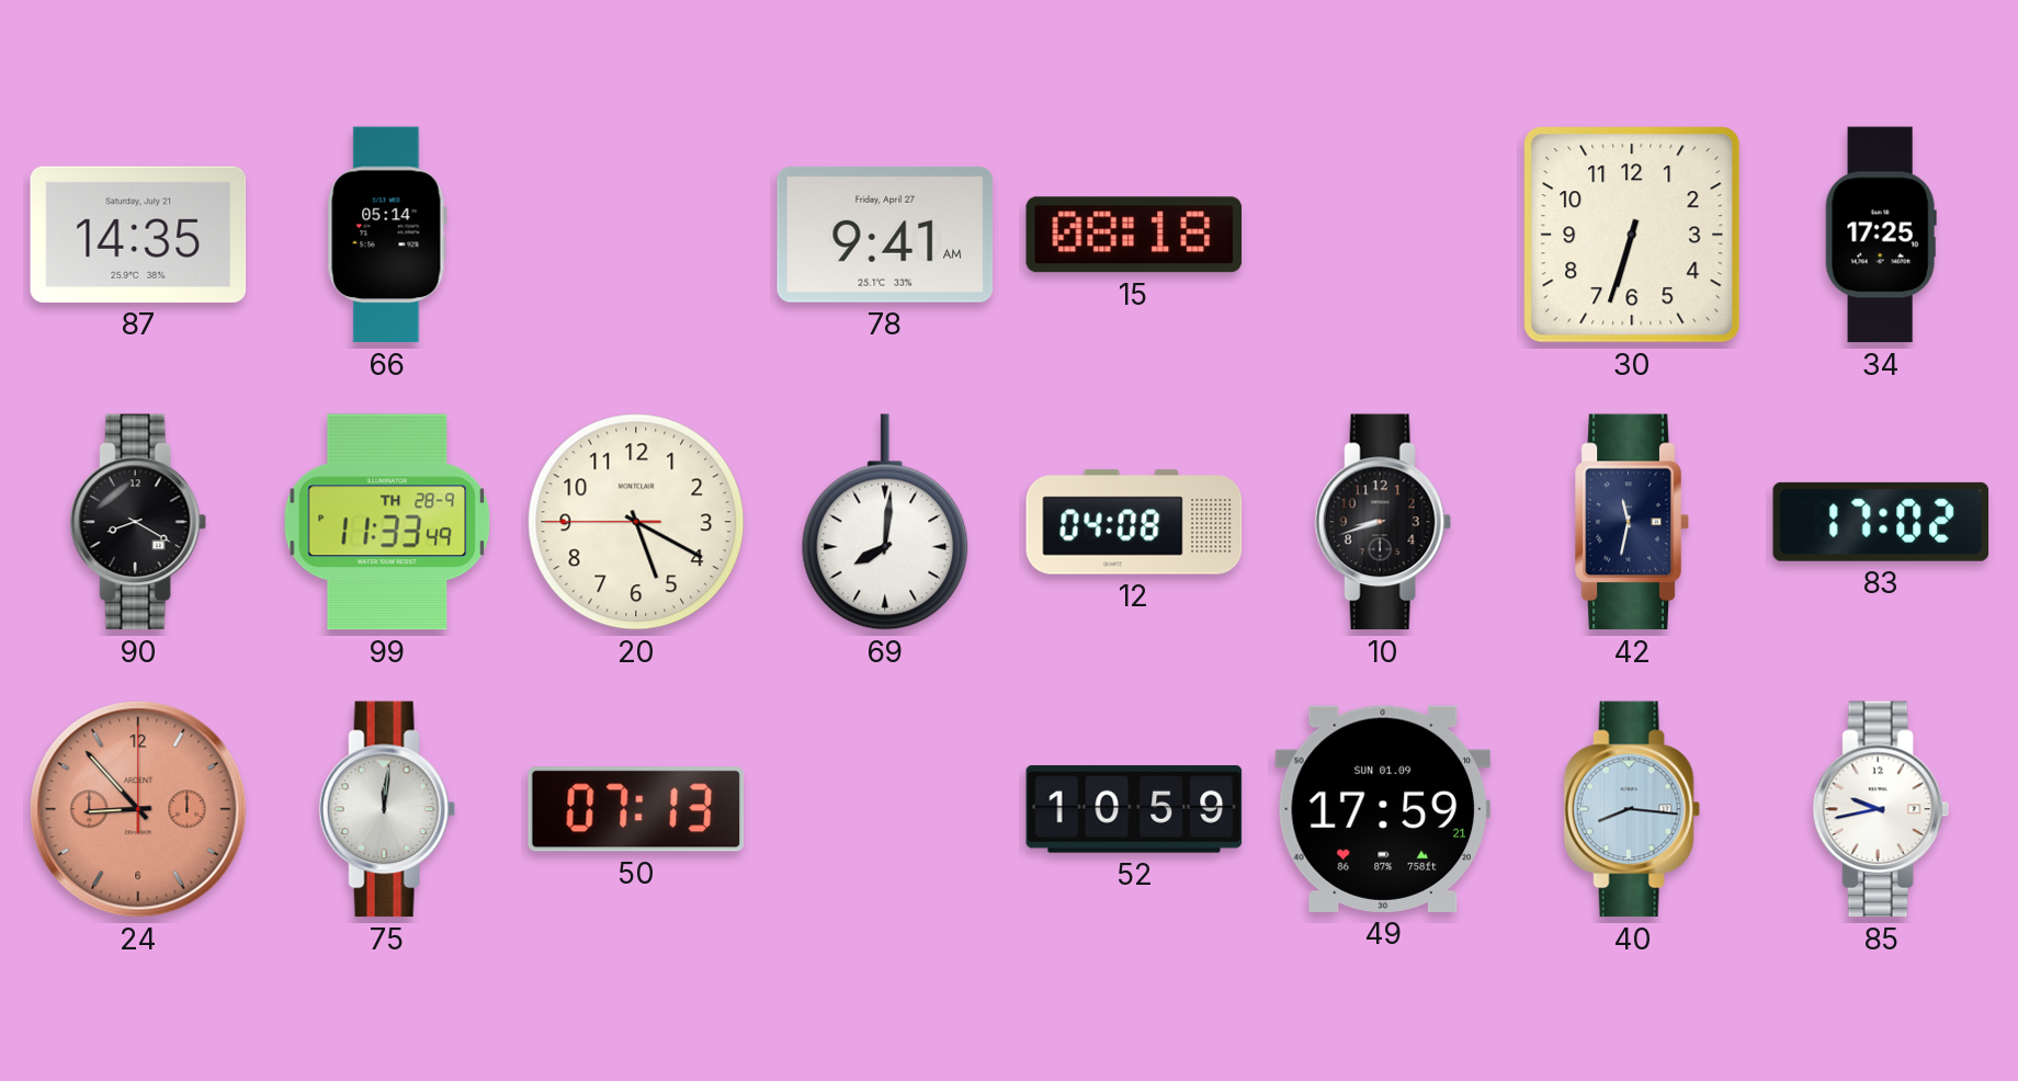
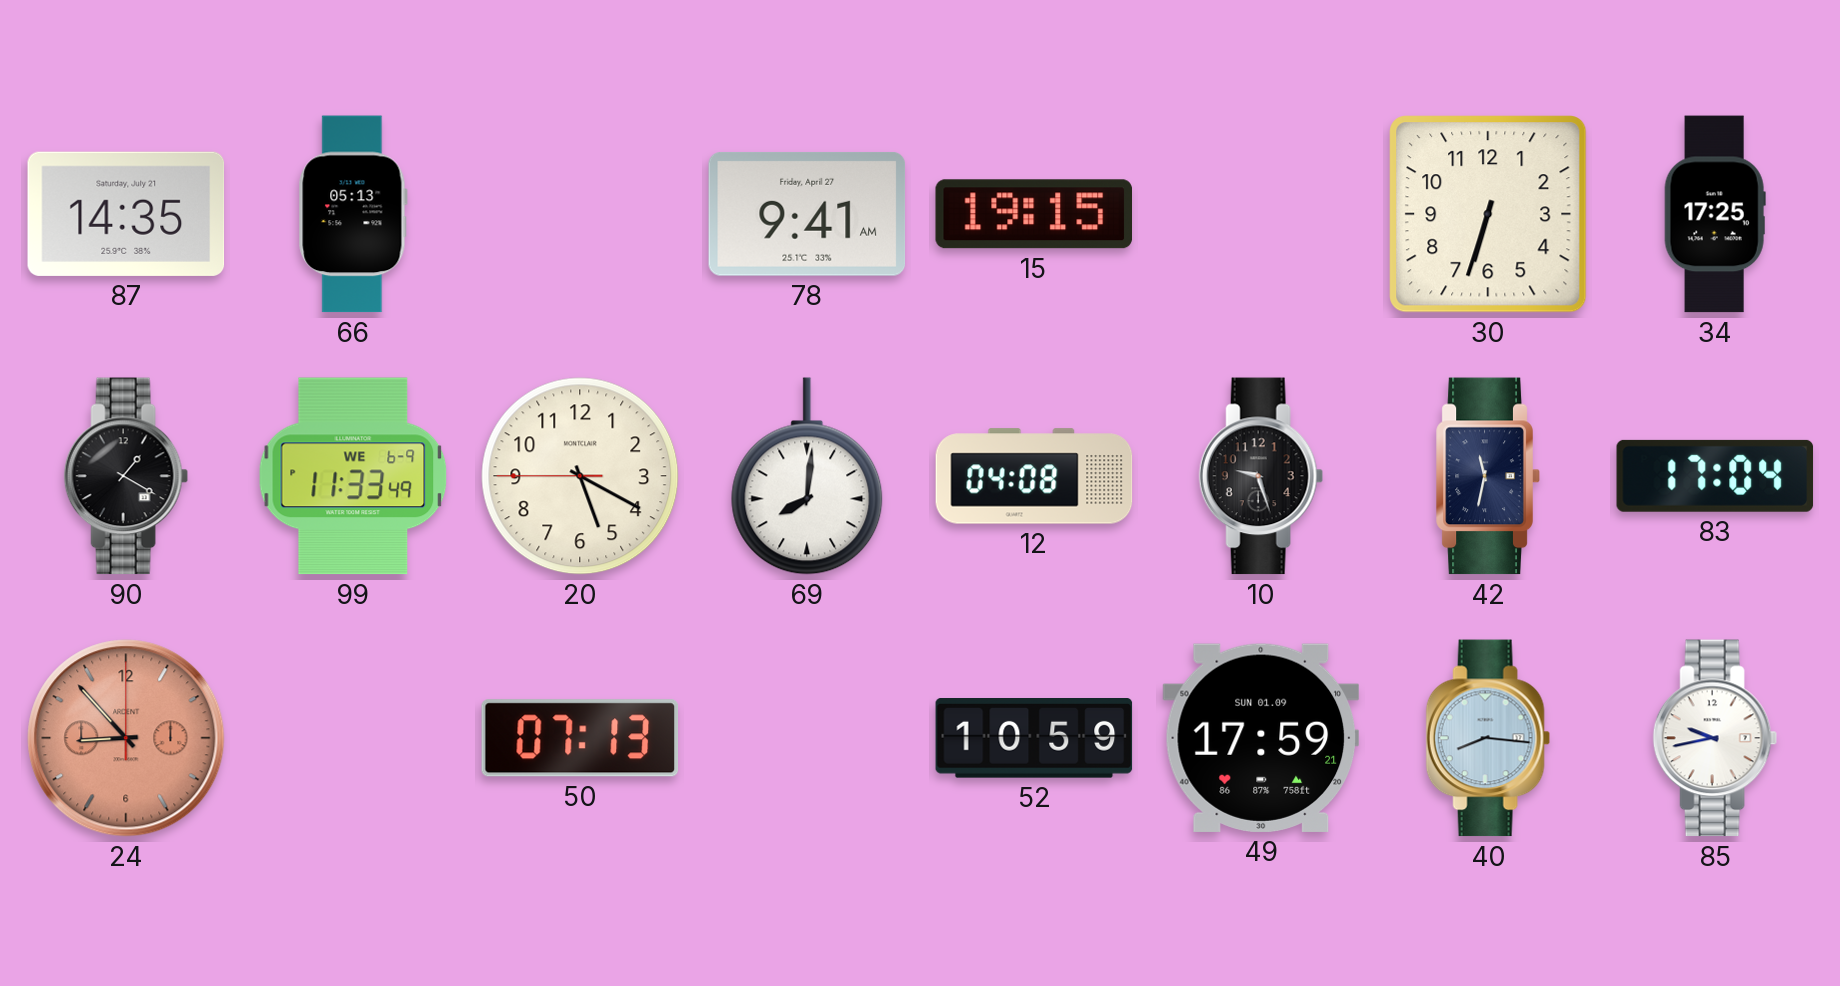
66: 05:14 -> 05:13
15: 08:18 -> 19:15
90: 8:20 -> 1:20
99 date: TH 28-9 -> WE 6-9
10: 8:42 -> 9:27
83: 17:02 -> 17:04
75: 12:01 -> none
